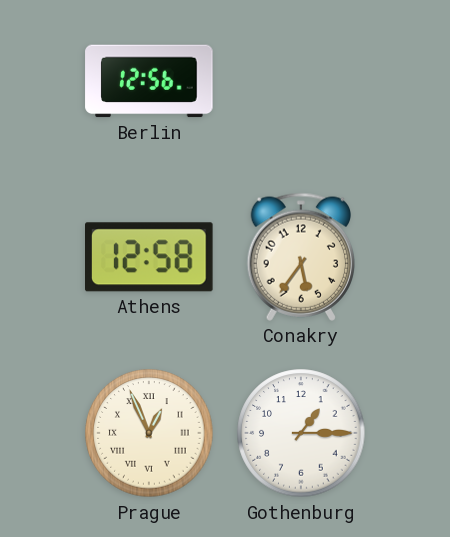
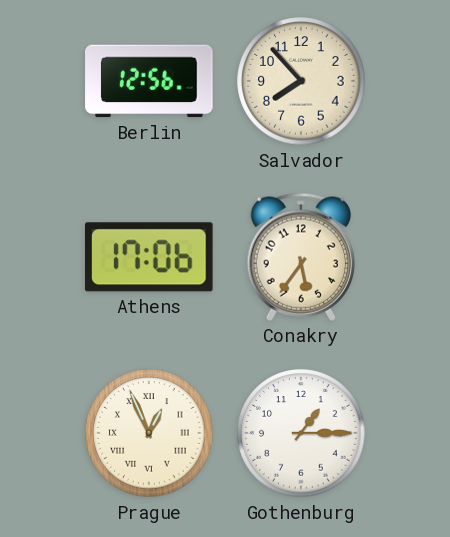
Salvador: none -> 7:53
Athens: 12:58 -> 17:06
